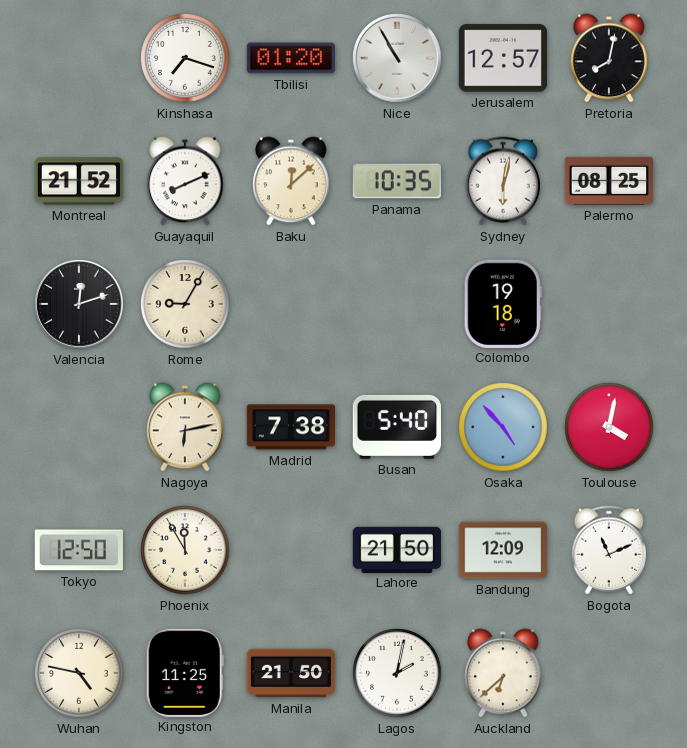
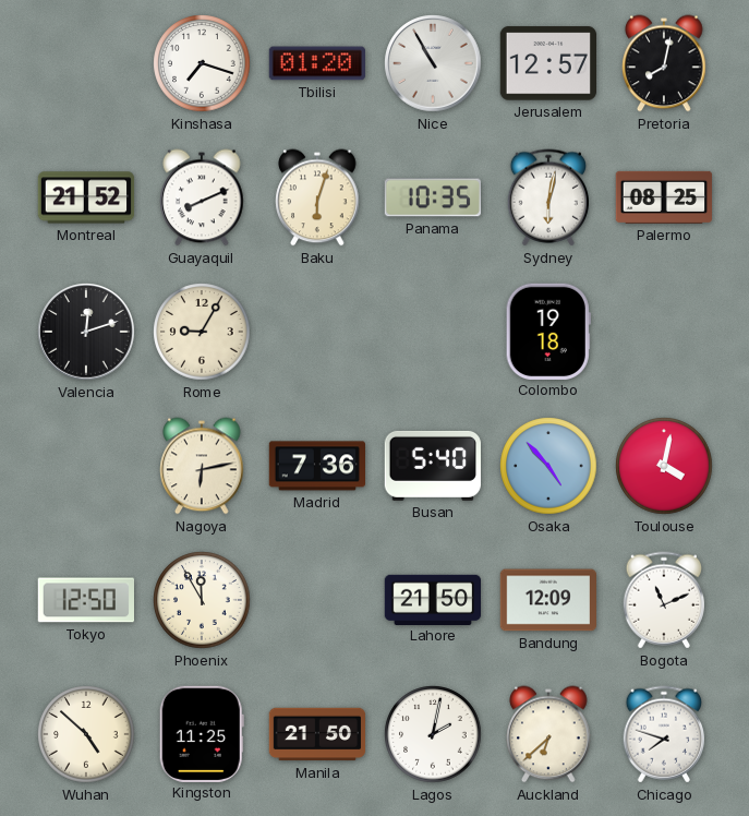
Baku: 12:08 -> 6:03
Madrid: 7:38 -> 7:36
Wuhan: 4:47 -> 4:52
Chicago: none -> 7:48
